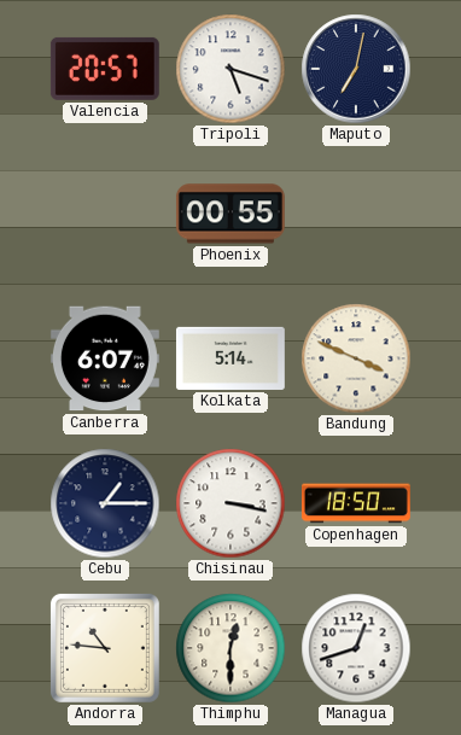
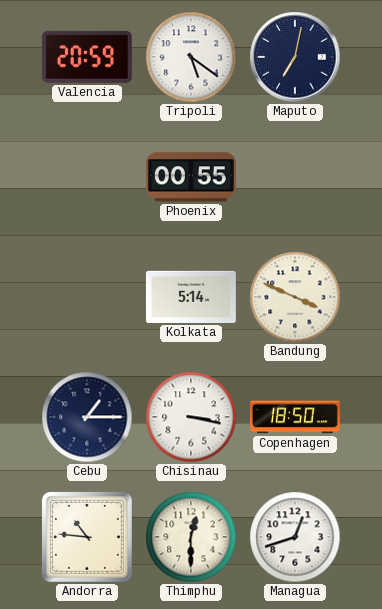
Valencia: 20:57 -> 20:59
Tripoli: 5:18 -> 5:21
Canberra: 6:07 -> none
